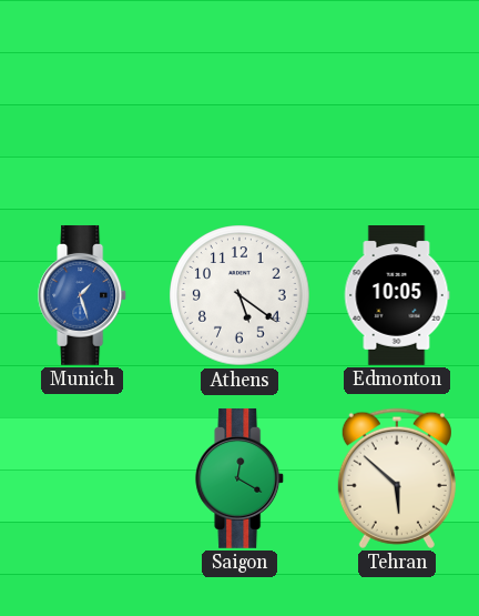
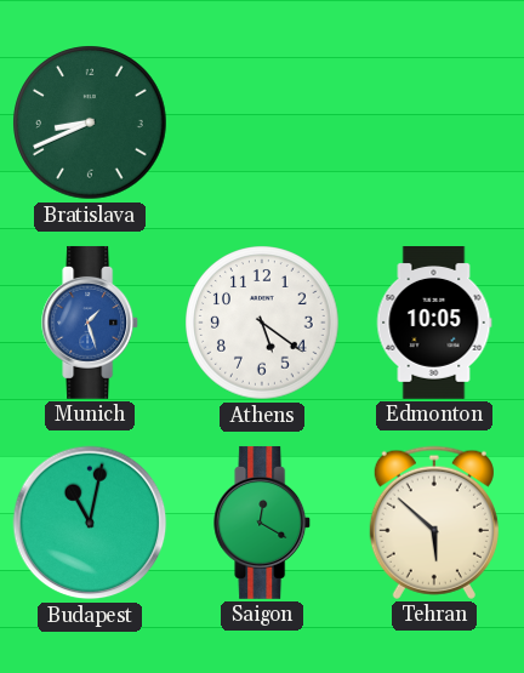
Bratislava: none -> 8:41
Budapest: none -> 11:02
